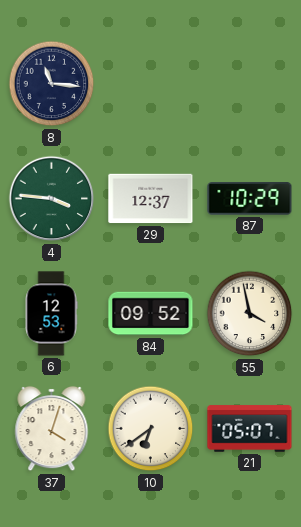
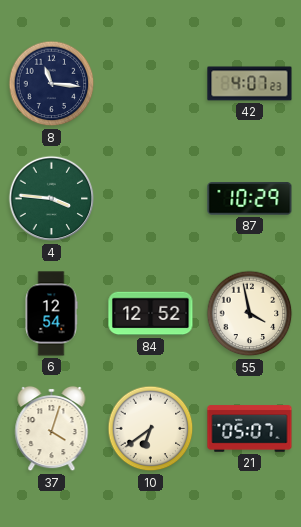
42: none -> 4:07
29: 12:37 -> none
6: 12:53 -> 12:54
84: 09:52 -> 12:52
